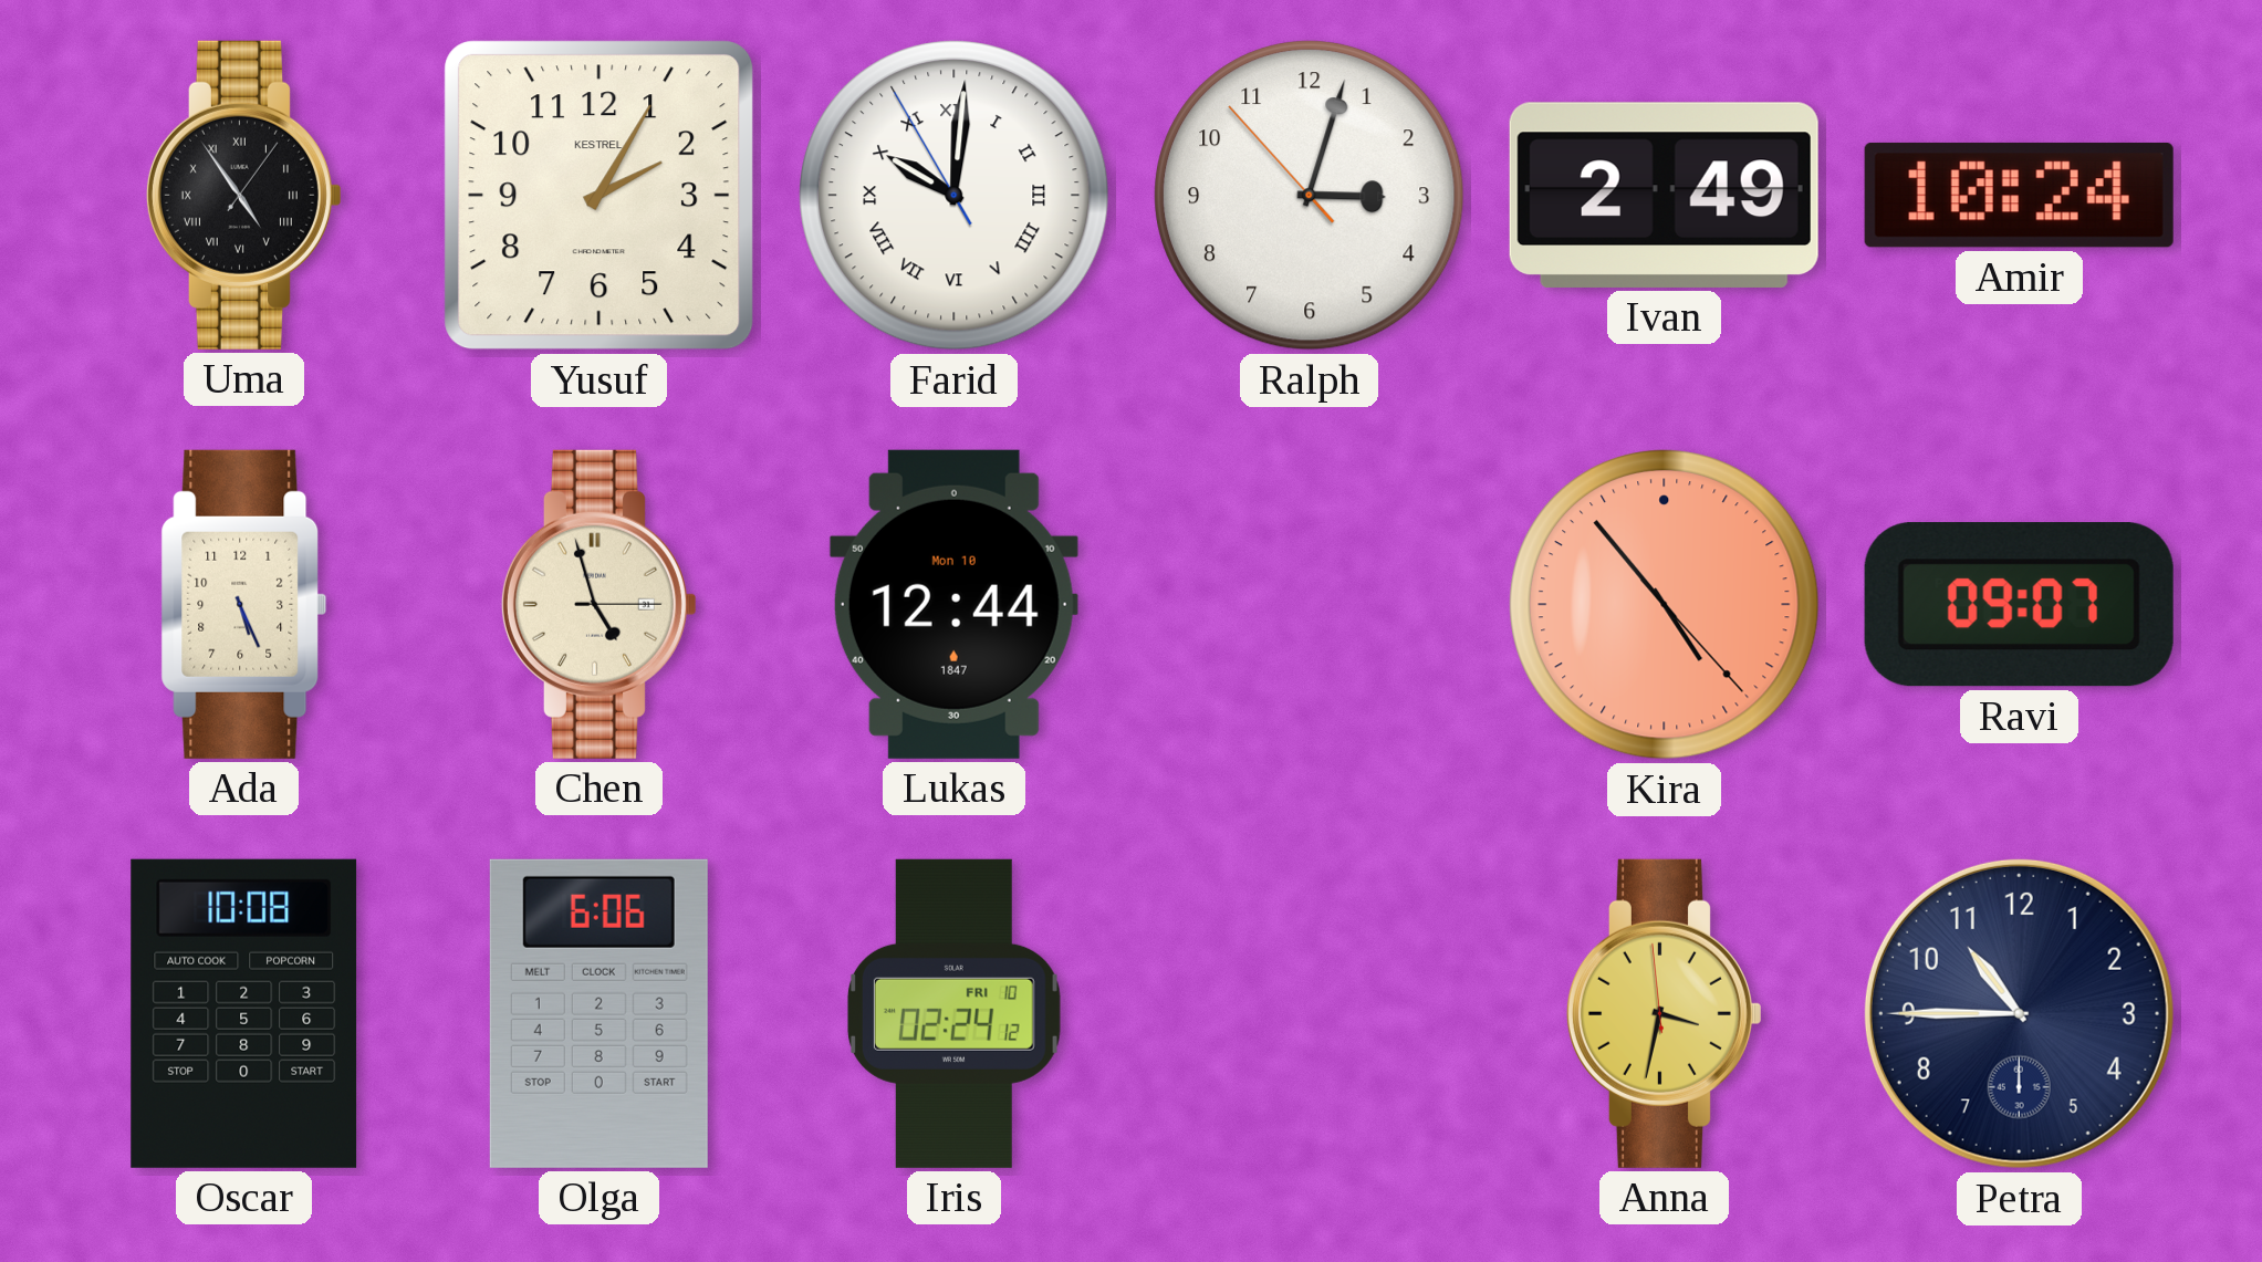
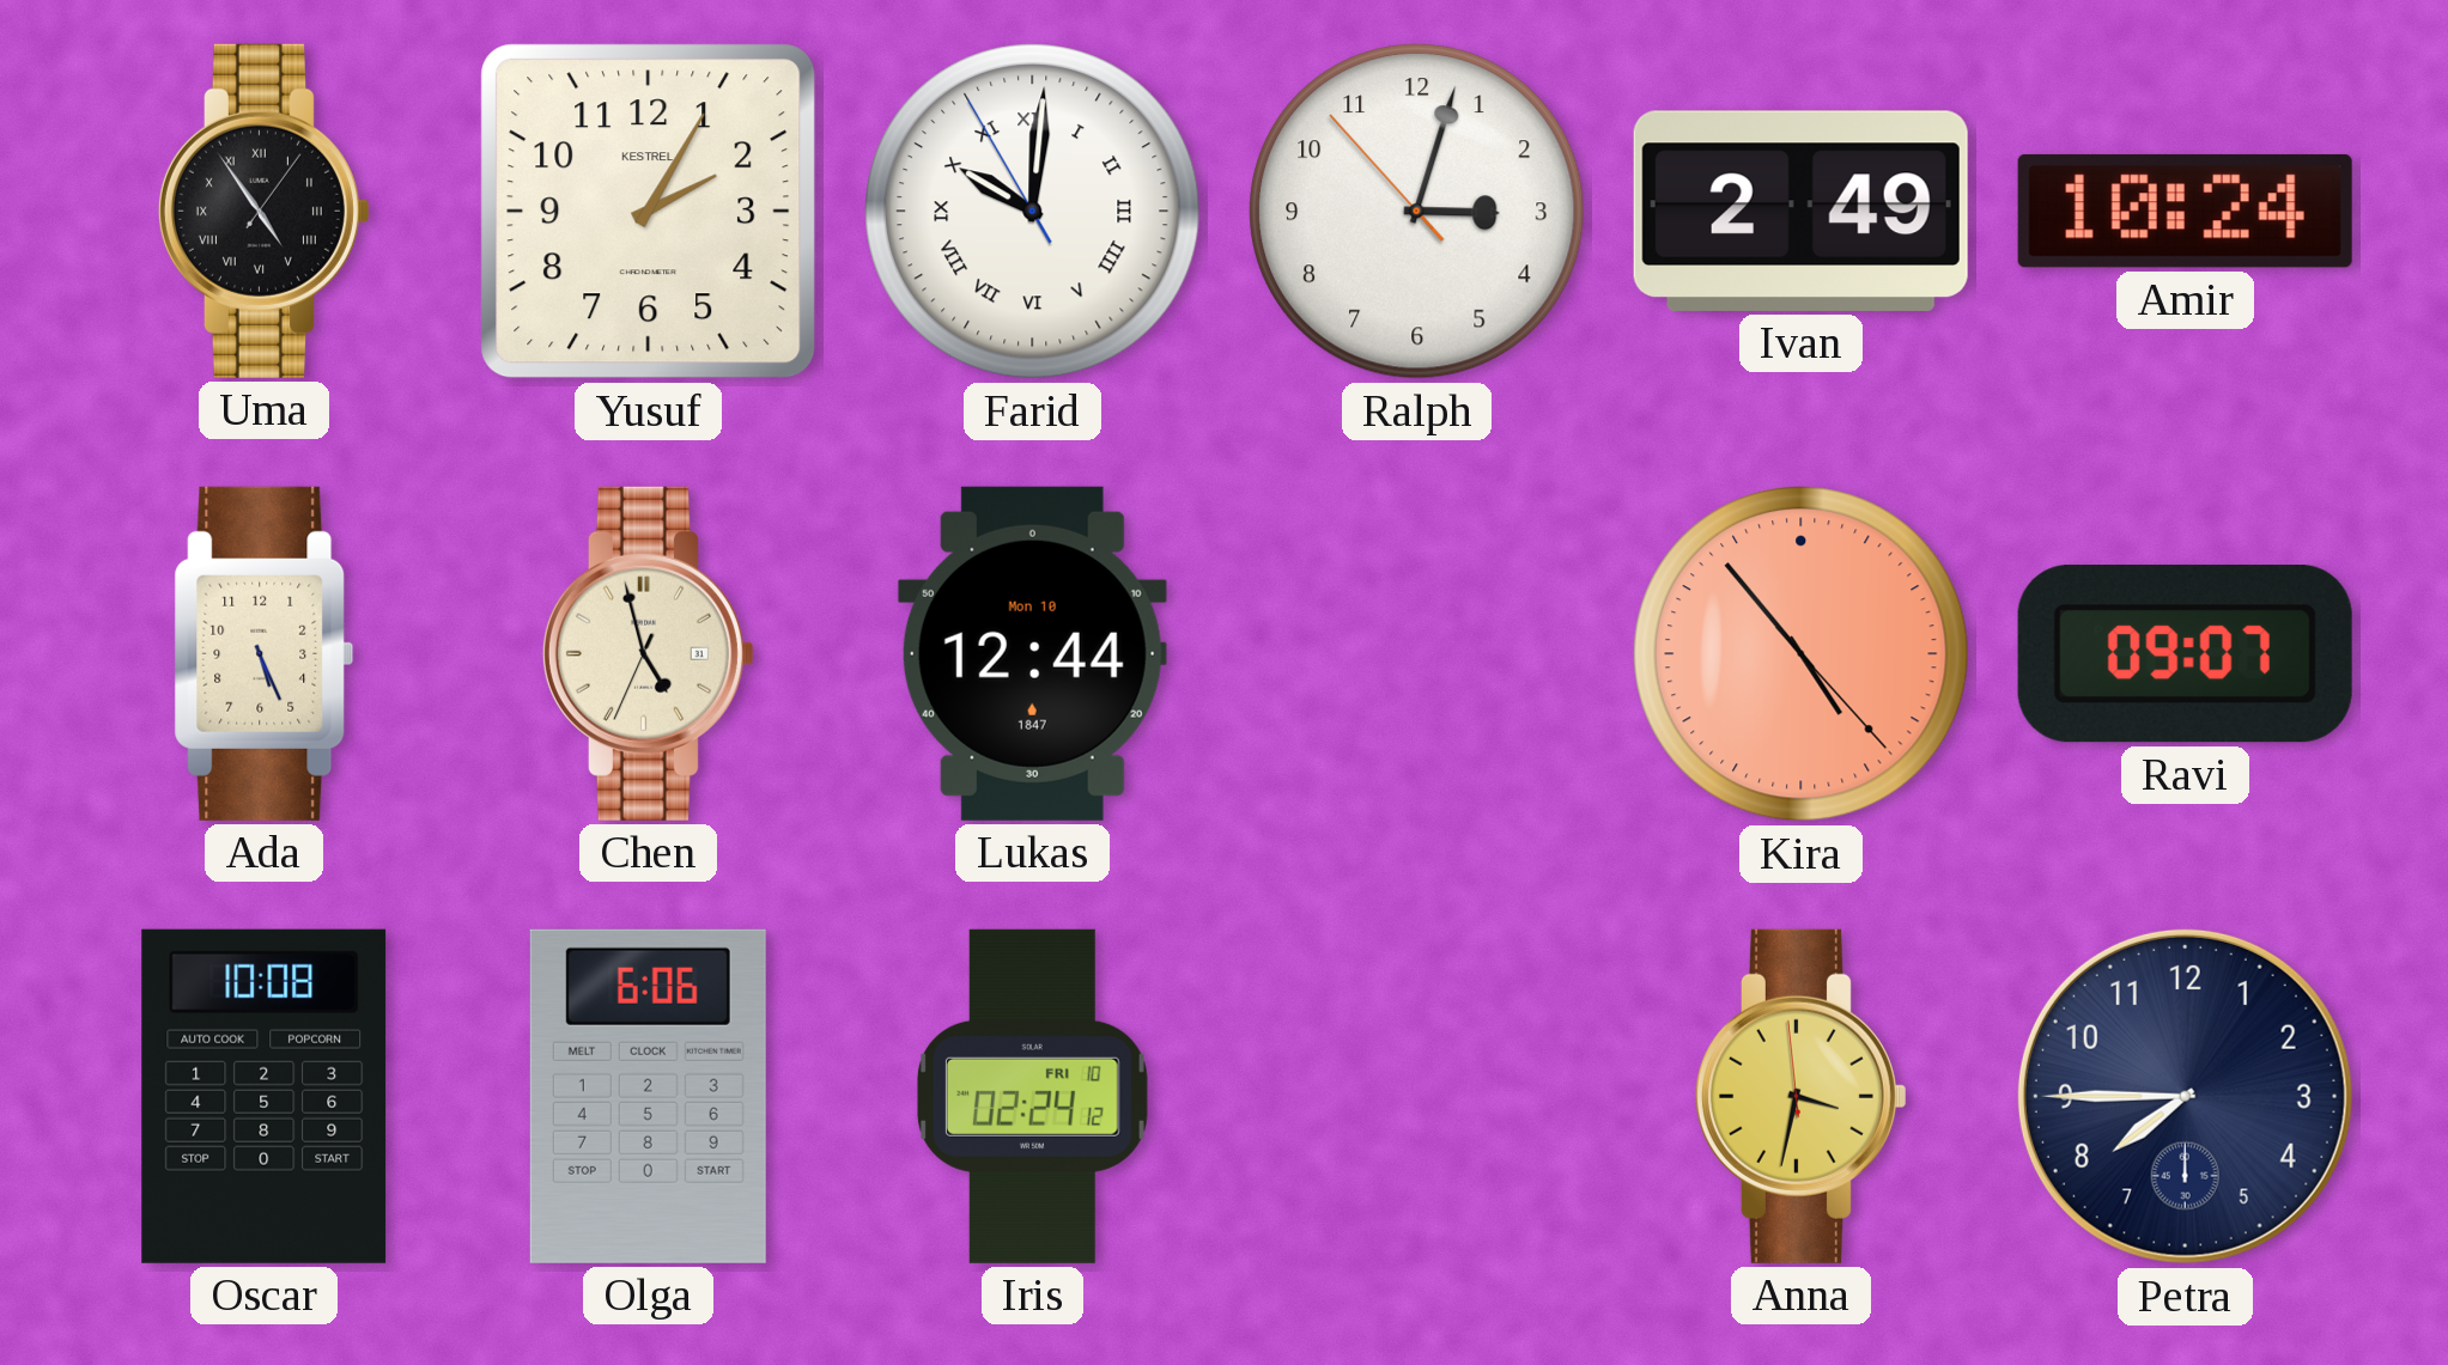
Chen: 4:57:15 -> 4:57:34
Petra: 10:45 -> 7:45
